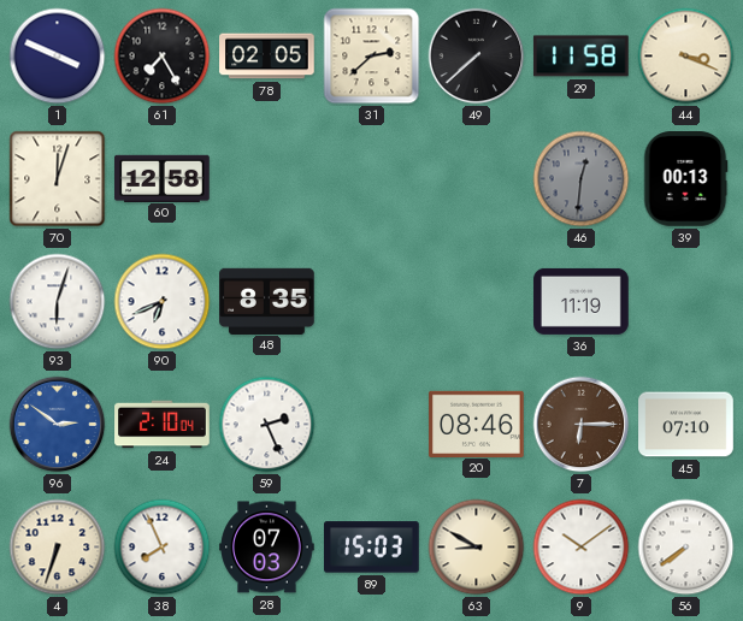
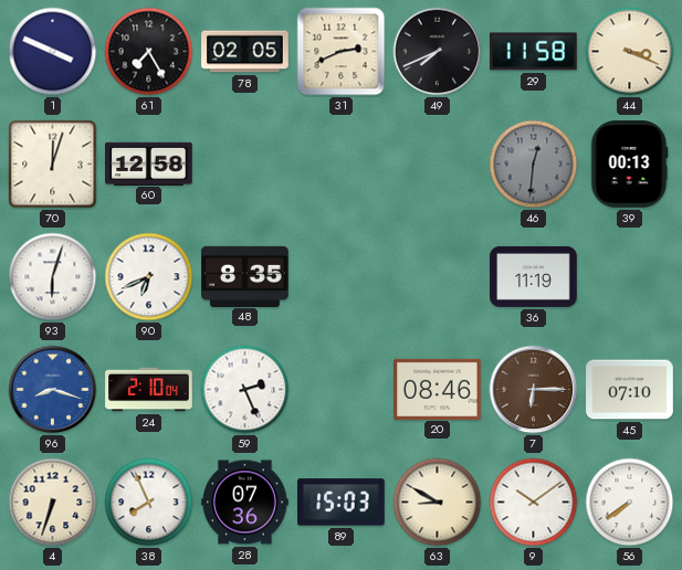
31: 2:38 -> 2:41
49: 7:38 -> 7:41
96: 2:51 -> 8:18
28: 07:03 -> 07:36
